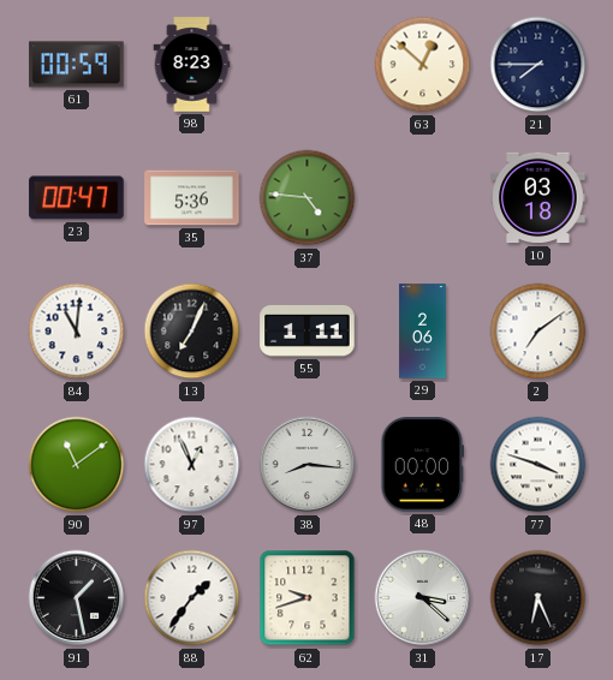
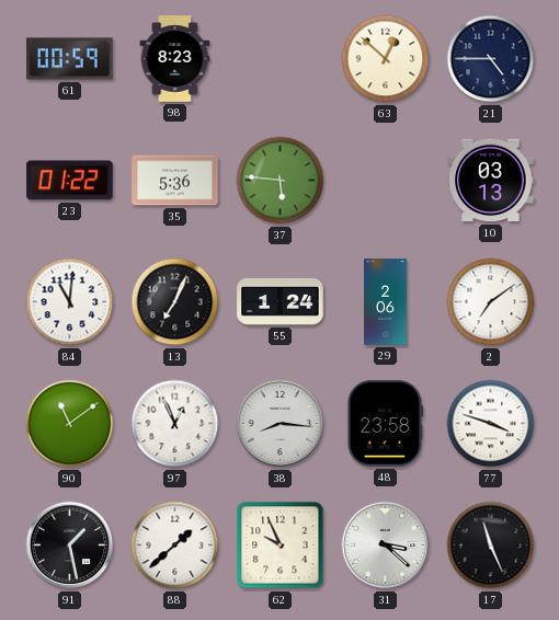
21: 7:45 -> 4:45
23: 00:47 -> 01:22
37: 4:46 -> 5:46
10: 03:18 -> 03:13
55: 1:11 -> 1:24
48: 00:00 -> 23:58
88: 1:36 -> 1:38
62: 9:42 -> 9:56
17: 6:26 -> 11:26
